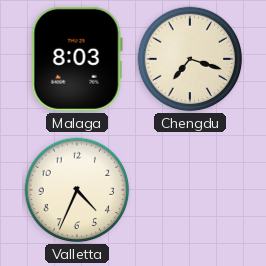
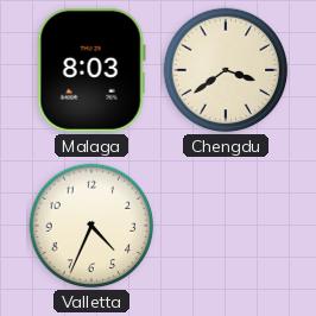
Chengdu: 7:18 -> 3:39
